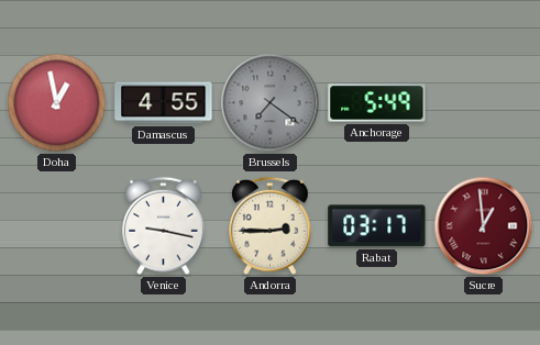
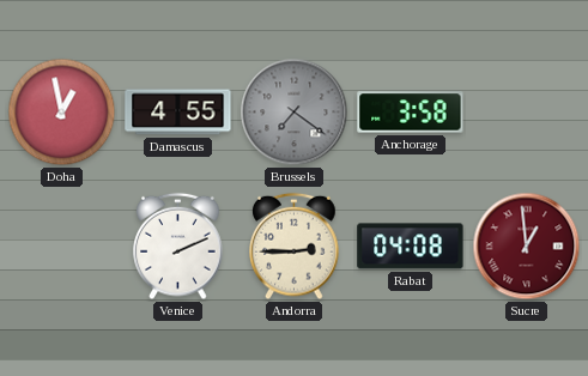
Anchorage: 5:49 -> 3:58
Venice: 9:17 -> 2:11
Rabat: 03:17 -> 04:08
